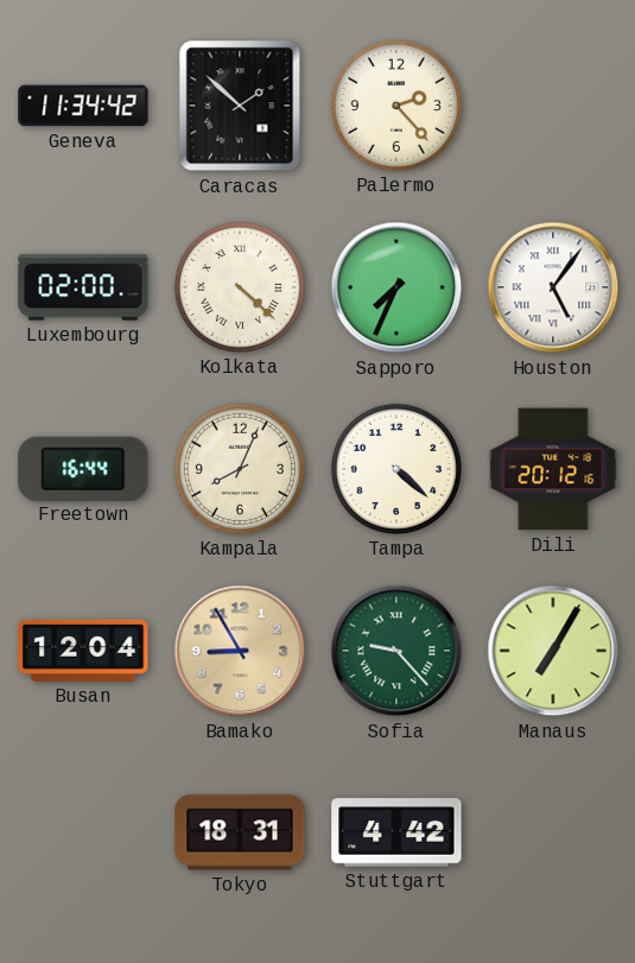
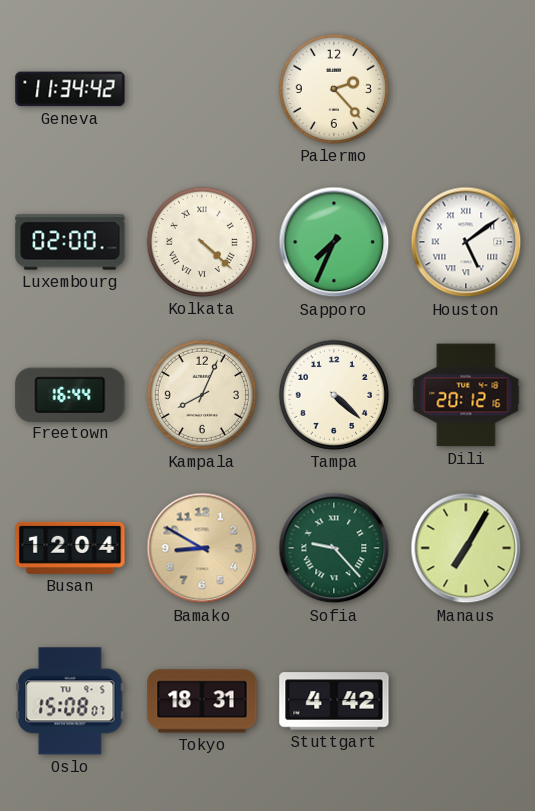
Caracas: 1:52 -> none
Houston: 5:06 -> 5:09
Bamako: 8:55 -> 8:50
Oslo: none -> 15:08
